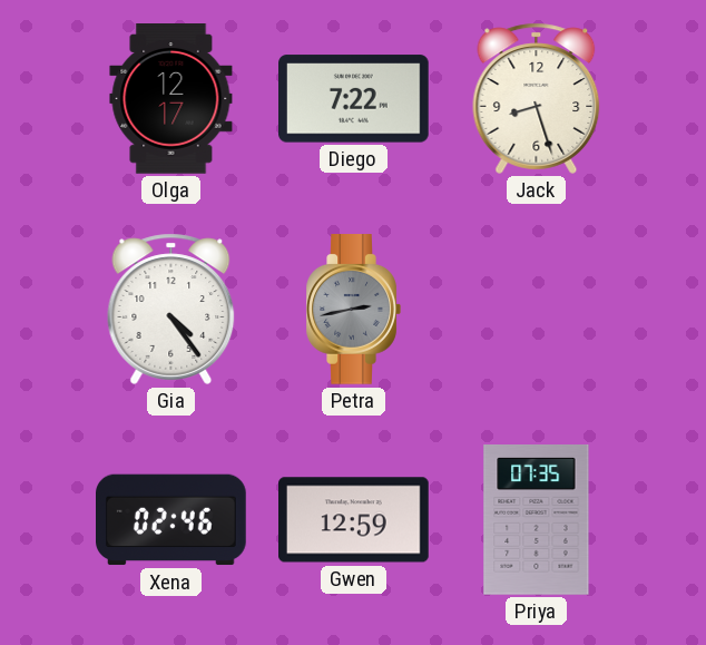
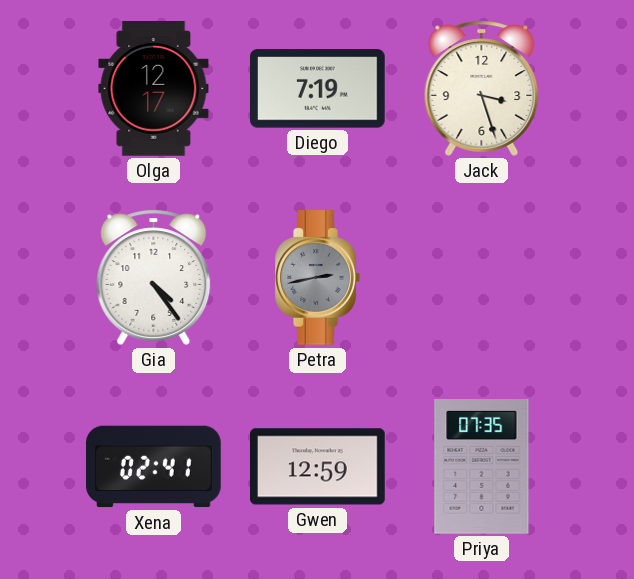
Diego: 7:22 -> 7:19
Jack: 8:27 -> 3:27
Xena: 02:46 -> 02:41
